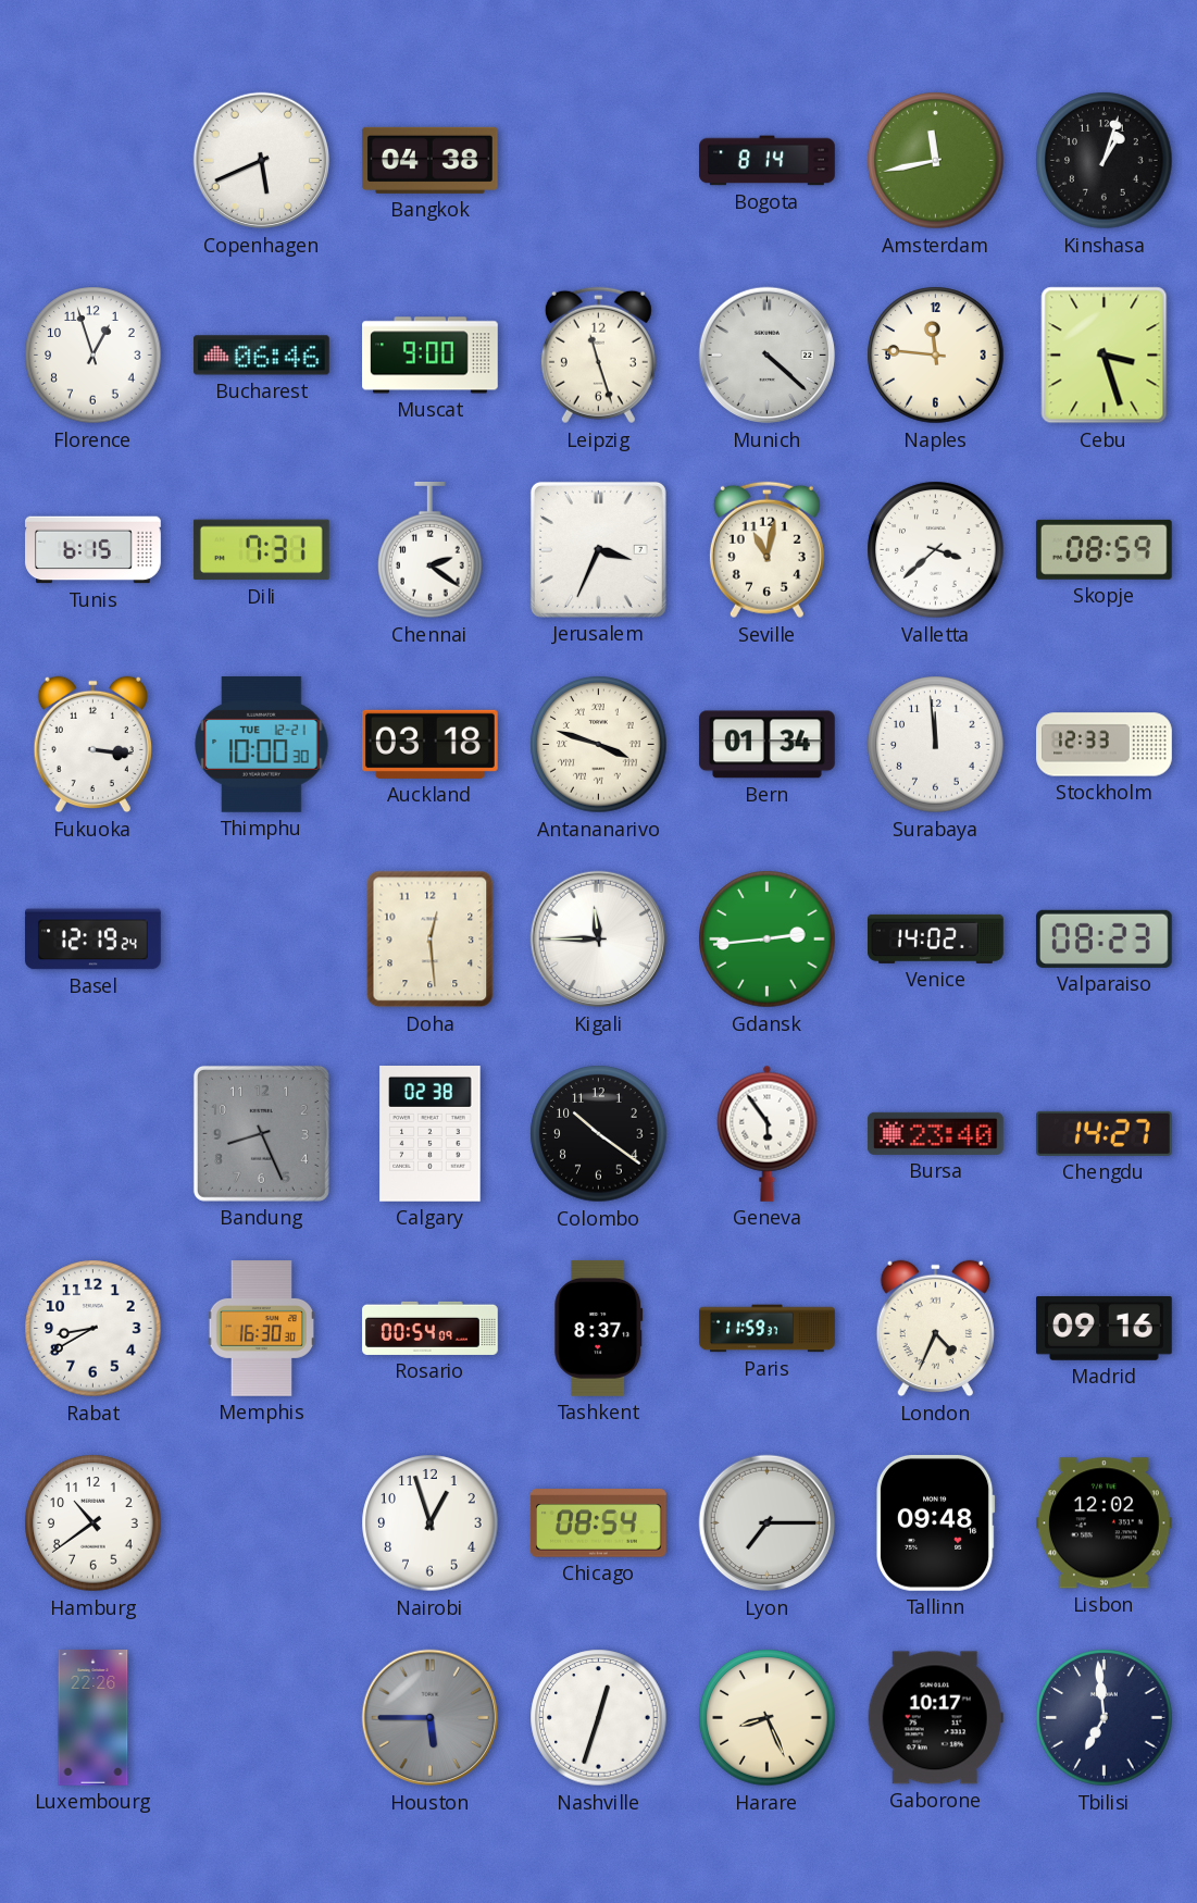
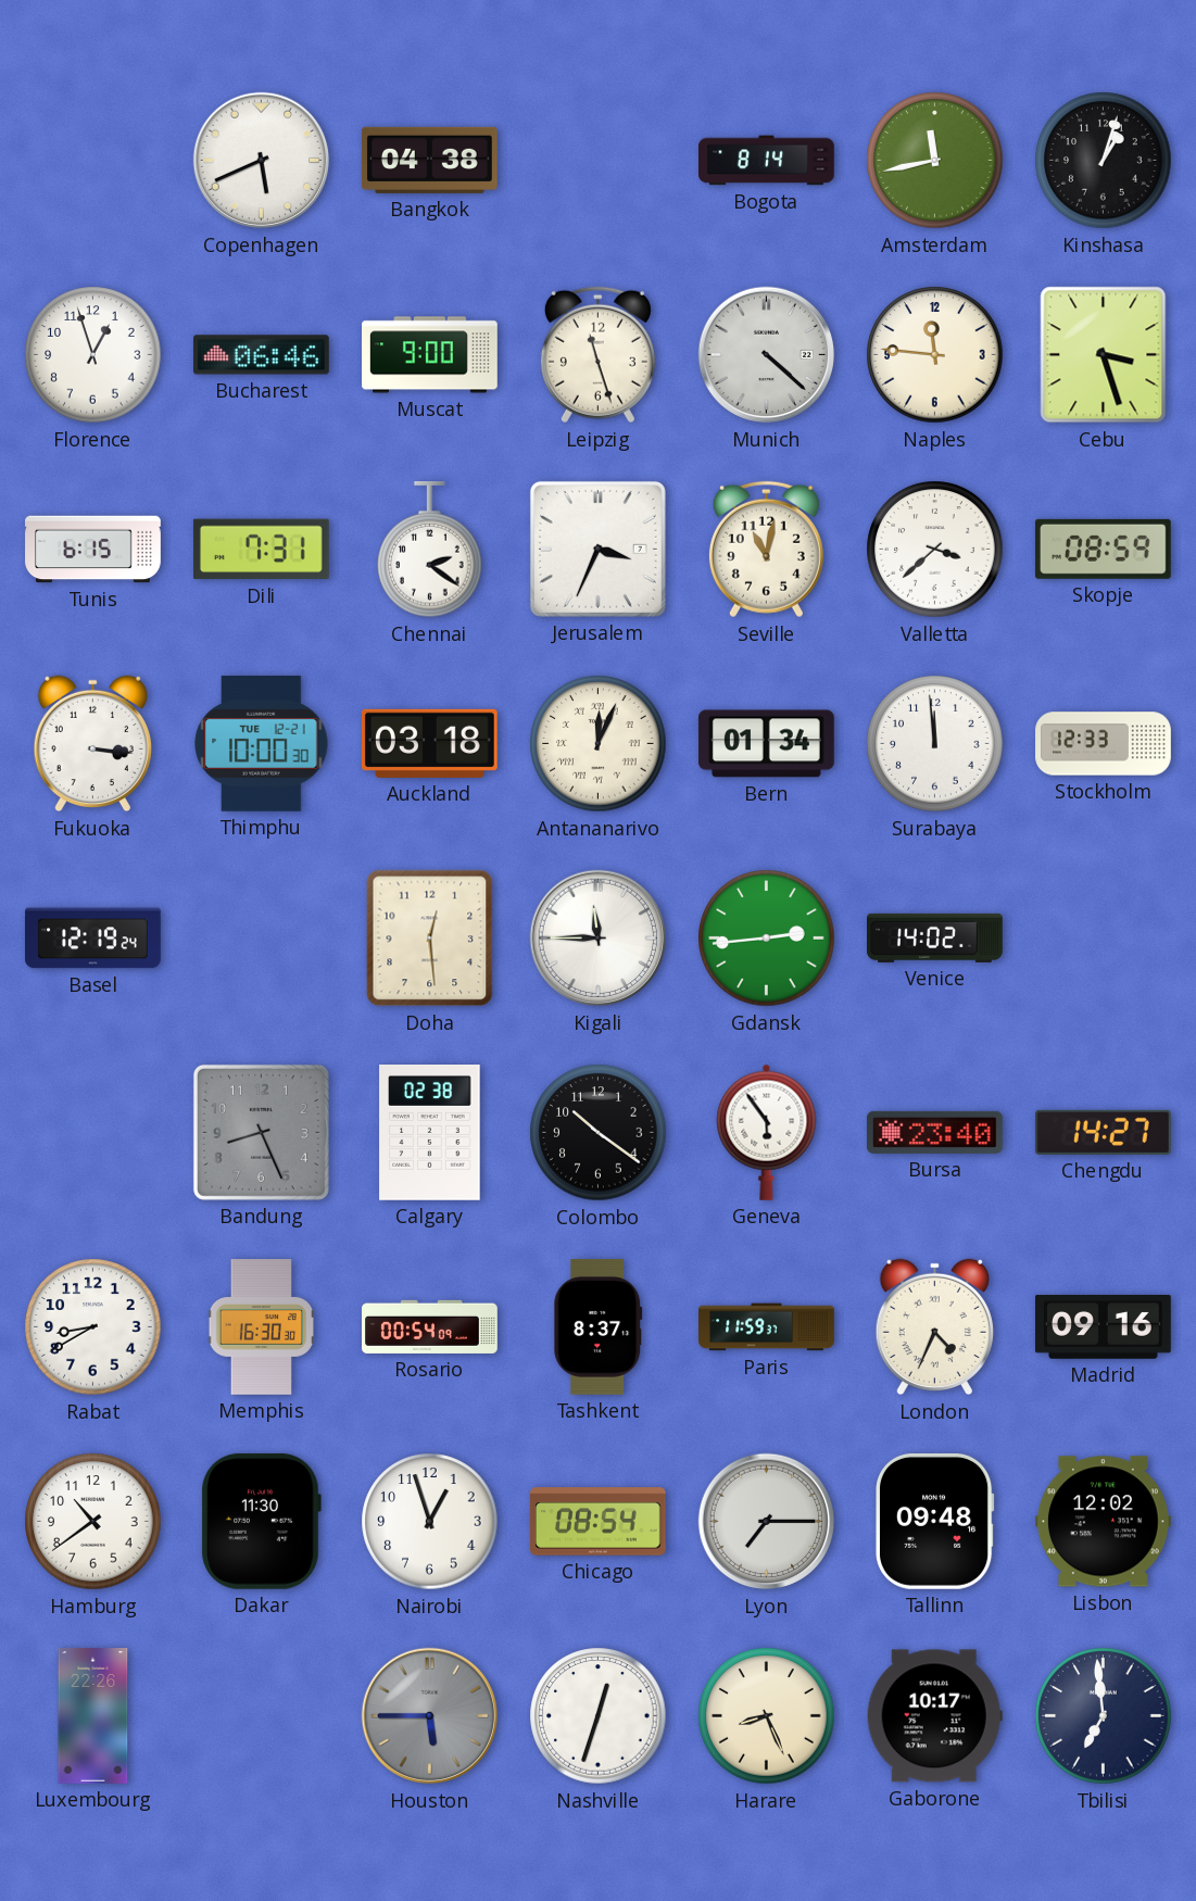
Antananarivo: 3:48 -> 12:04
Valparaiso: 08:23 -> none
Dakar: none -> 11:30
